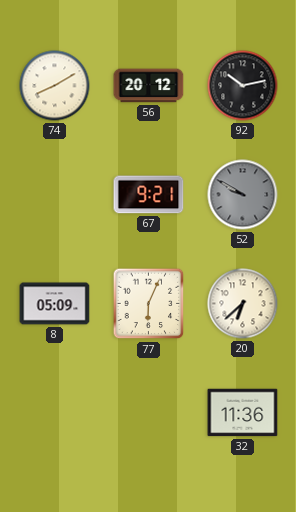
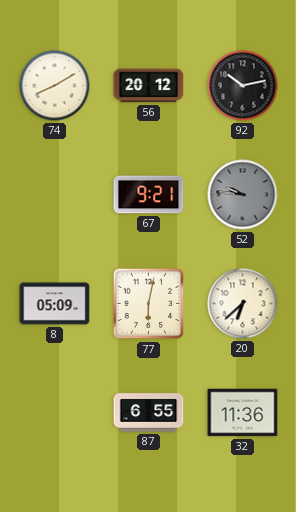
52: 9:50 -> 9:46
77: 6:04 -> 6:02
87: none -> 6:55
